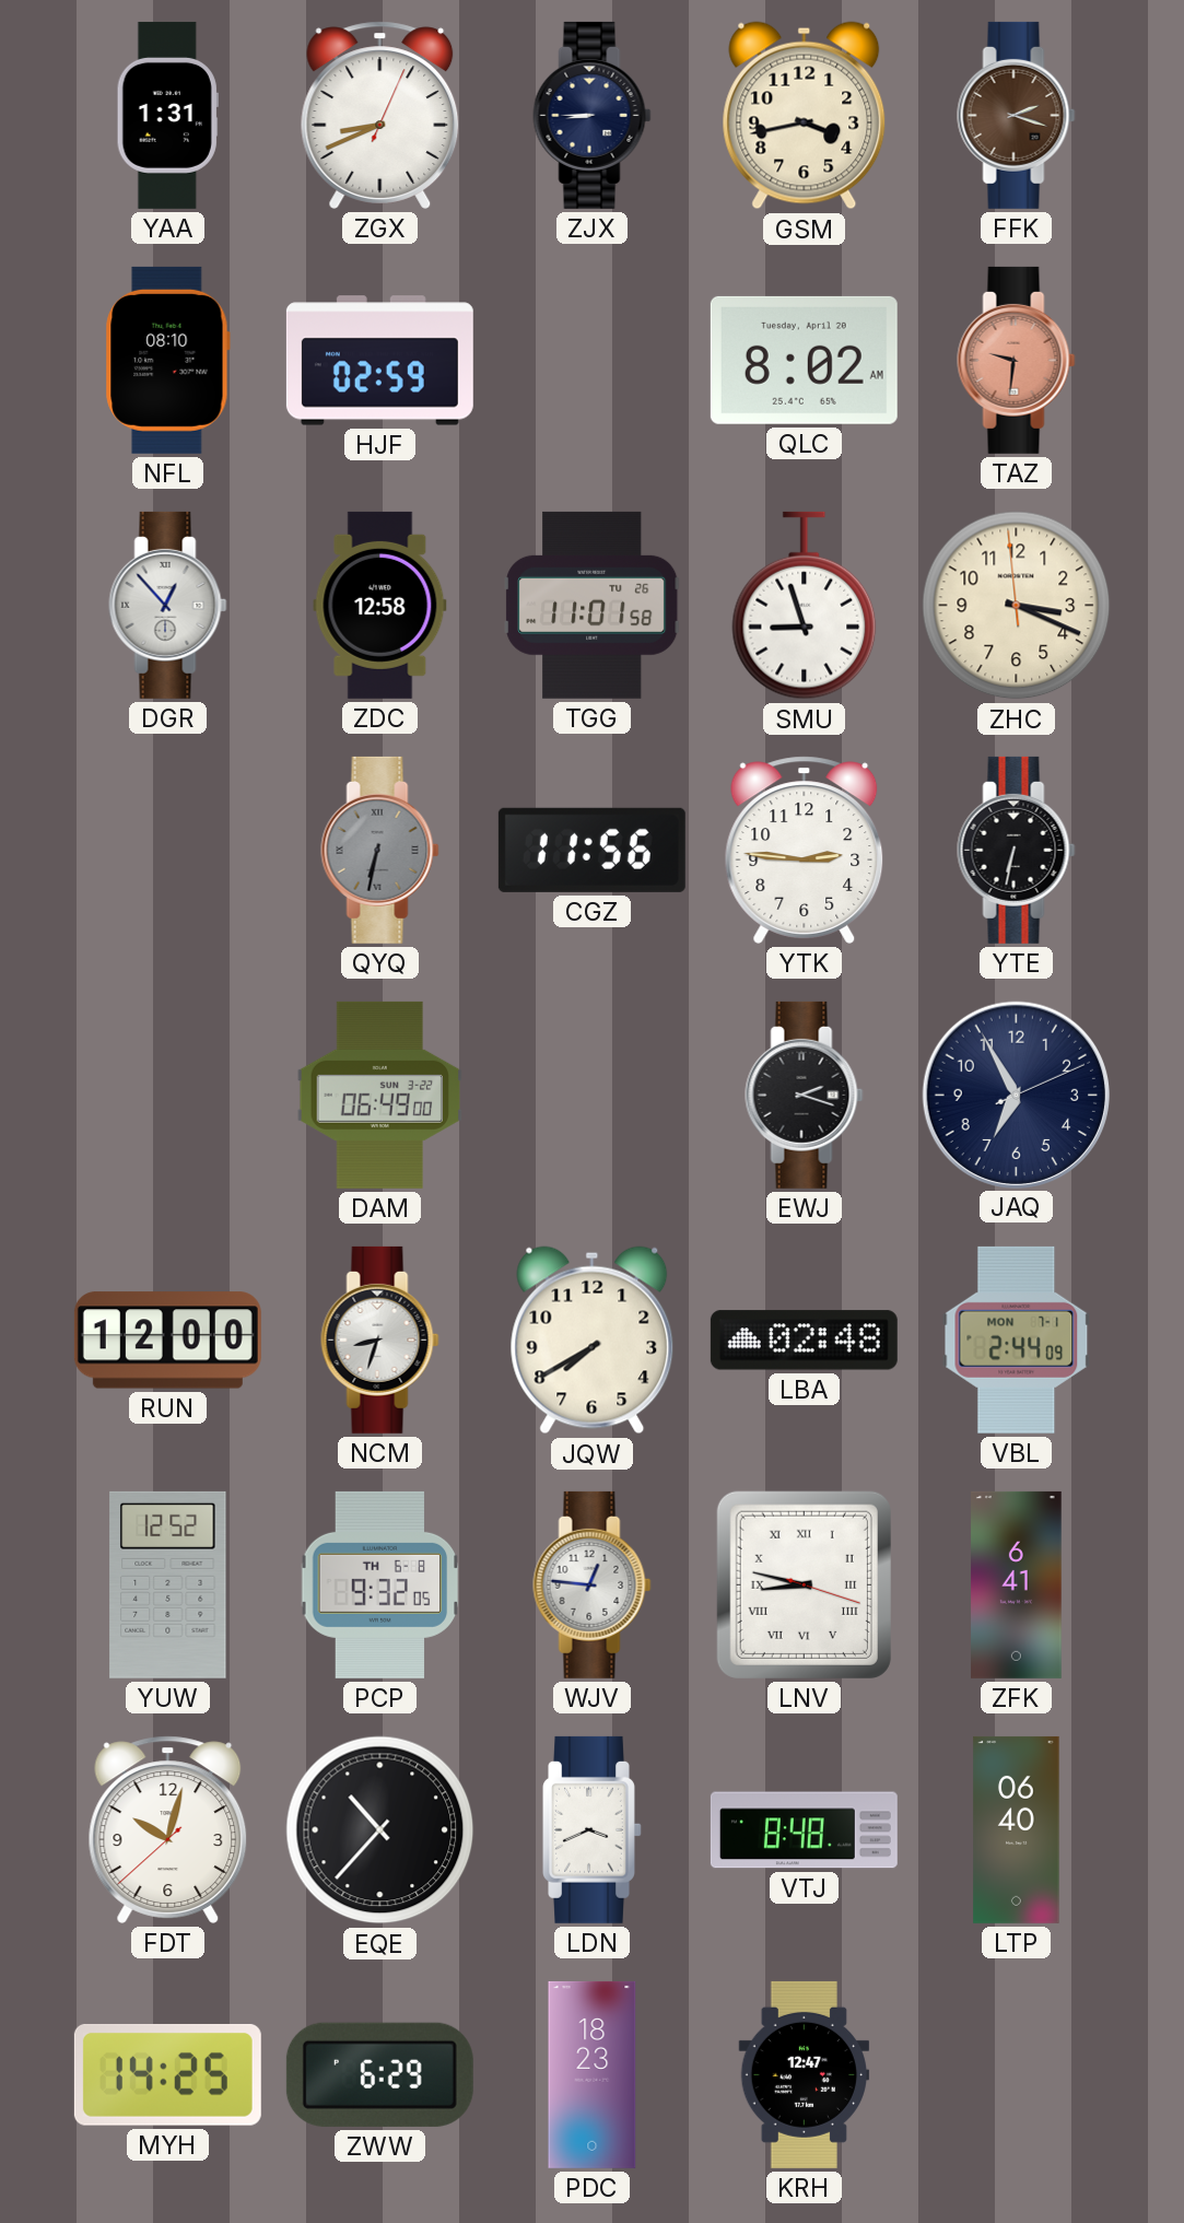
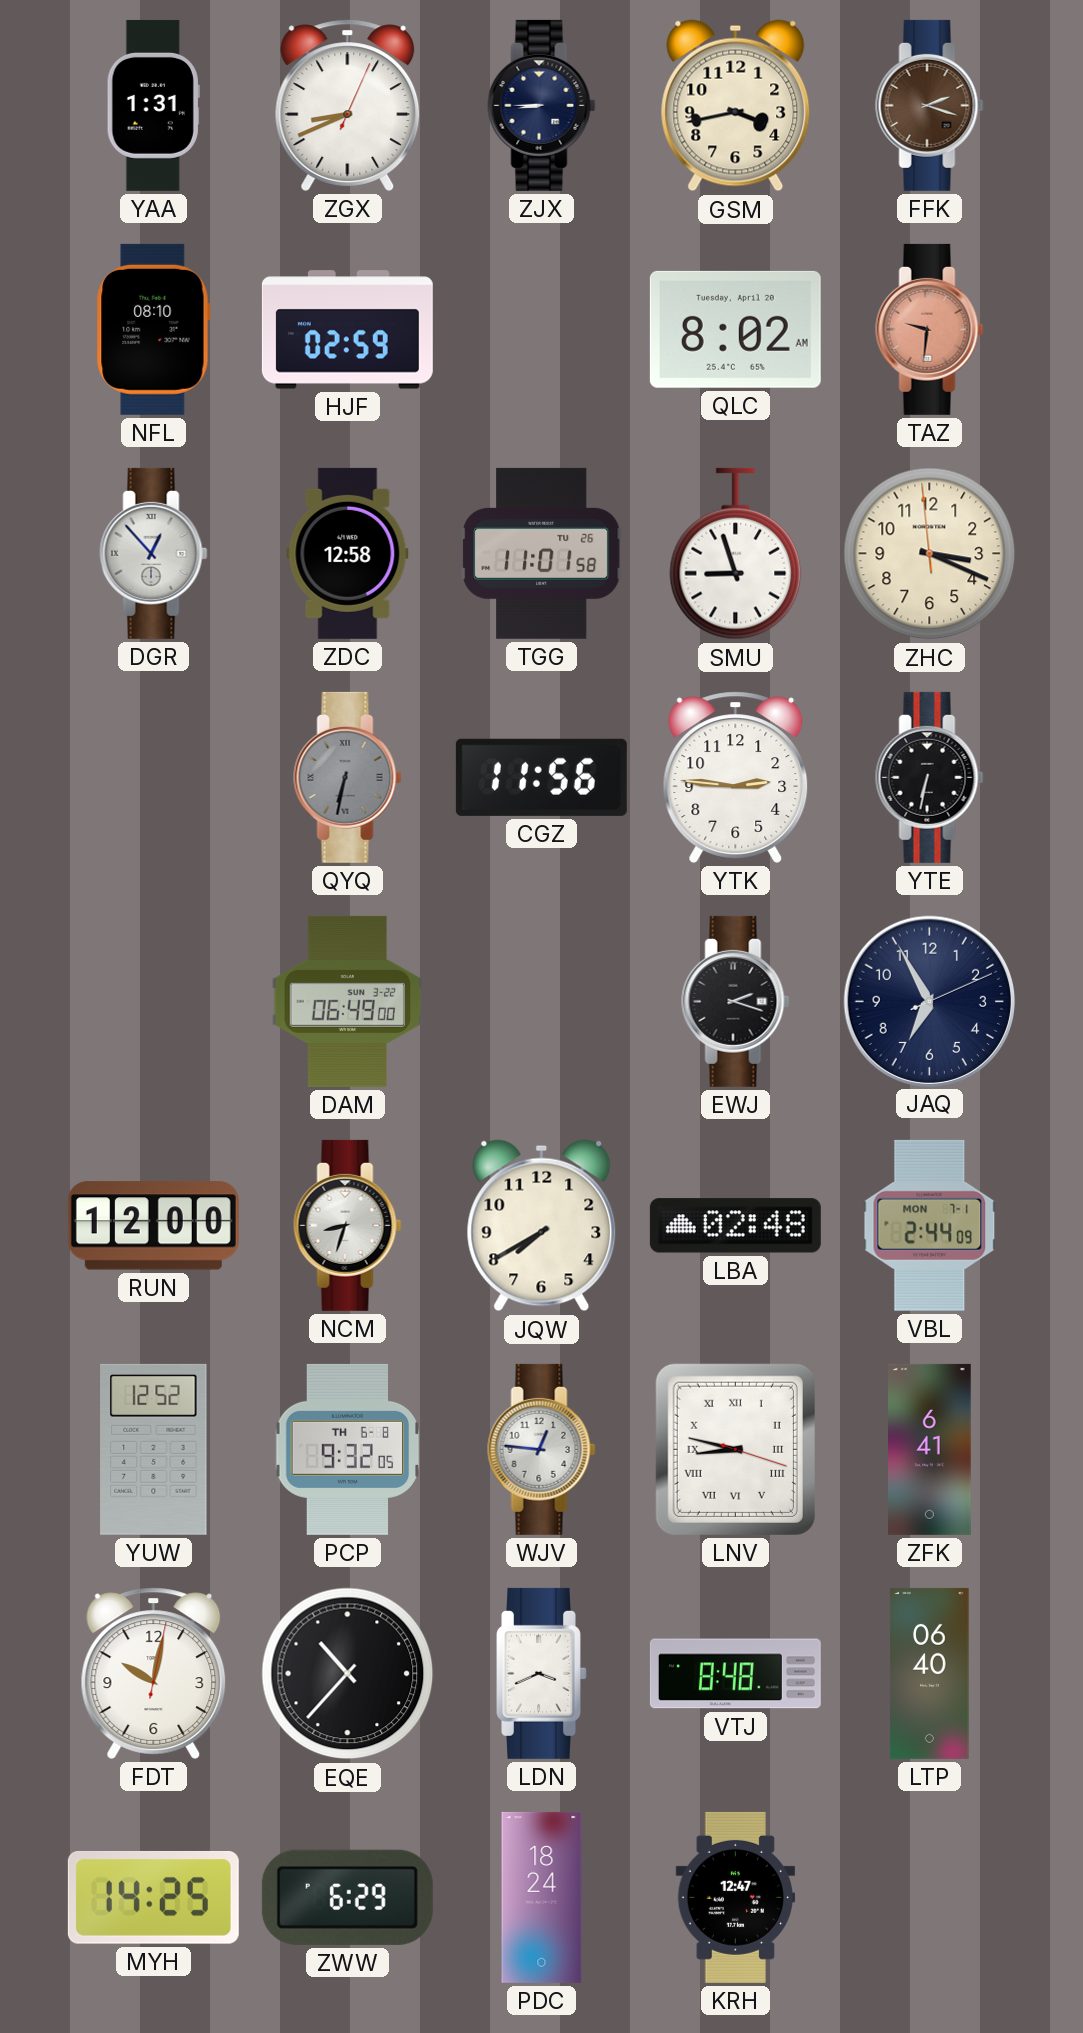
FDT: 10:02:38 -> 10:02:02
PDC: 18:23 -> 18:24
